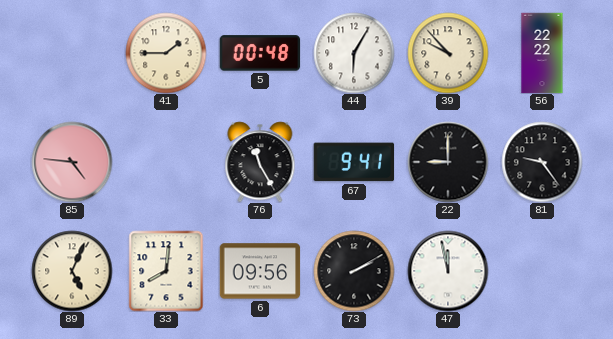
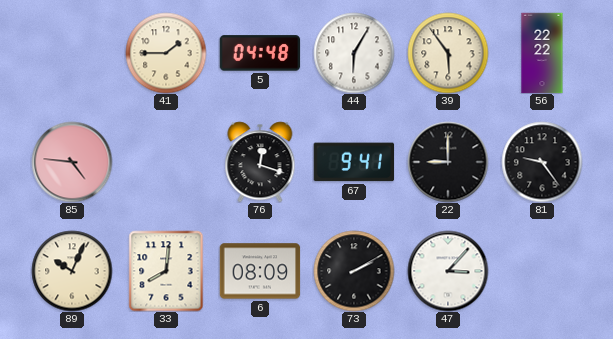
5: 00:48 -> 04:48
39: 9:53 -> 5:54
76: 11:25 -> 12:18
89: 5:04 -> 10:04
6: 09:56 -> 08:09
47: 11:58 -> 3:07
